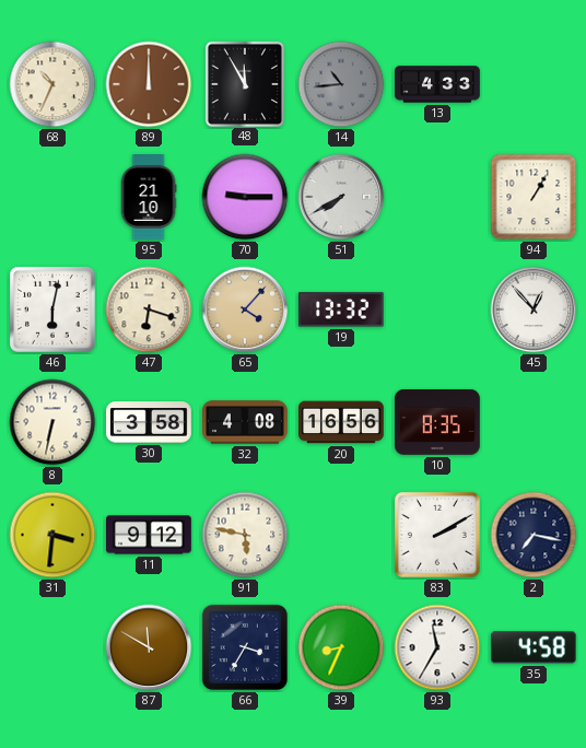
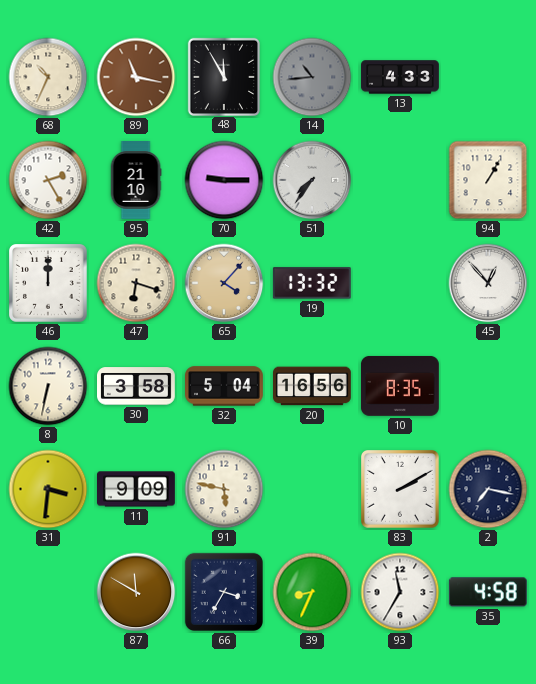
89: 12:00 -> 11:17
42: none -> 2:25
51: 7:40 -> 7:36
46: 6:02 -> 12:00
32: 4:08 -> 5:04
11: 9:12 -> 9:09
